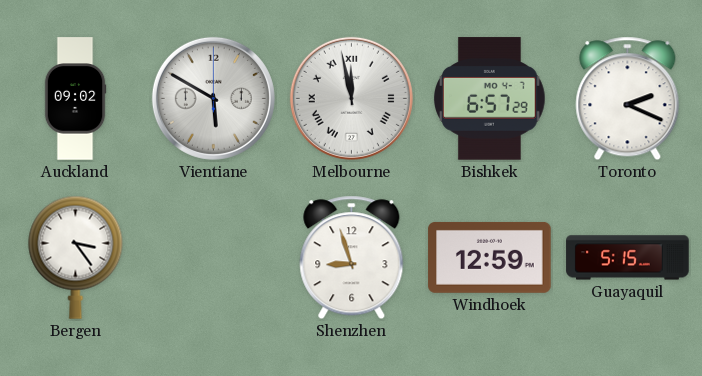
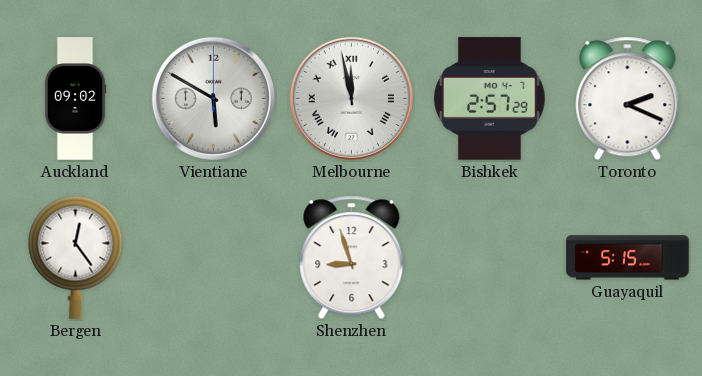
Bishkek: 6:57 -> 2:57
Bergen: 3:24 -> 12:24
Windhoek: 12:59 -> none
